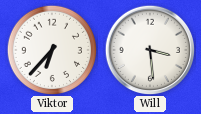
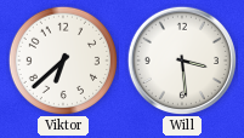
Viktor: 6:37 -> 6:38
